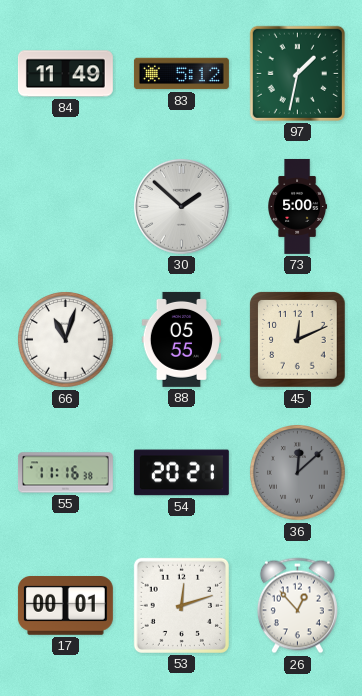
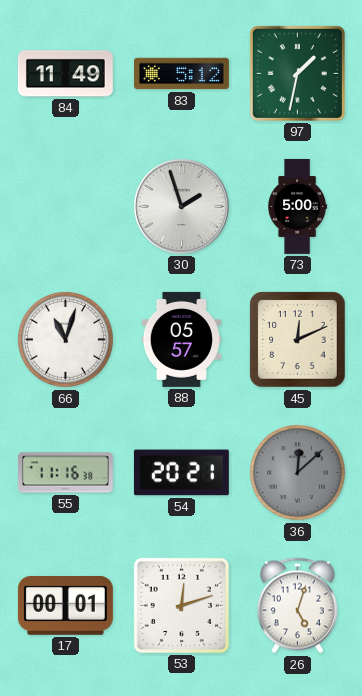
30: 1:52 -> 1:57
88: 05:55 -> 05:57
26: 12:53 -> 5:03
